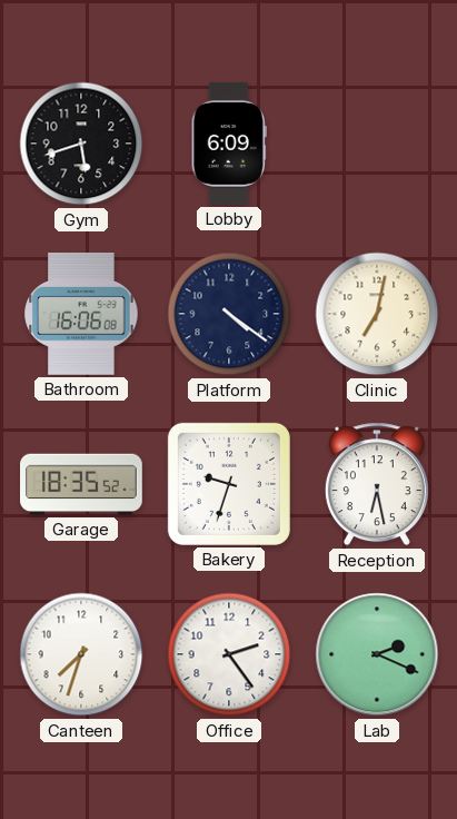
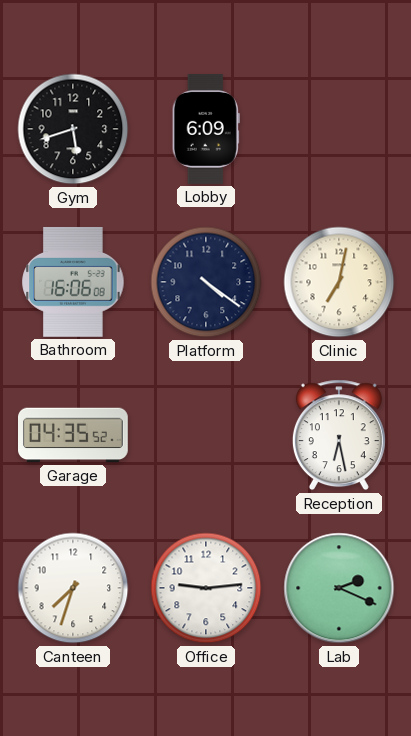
Garage: 18:35 -> 04:35
Bakery: 9:33 -> none
Office: 2:24 -> 9:14
